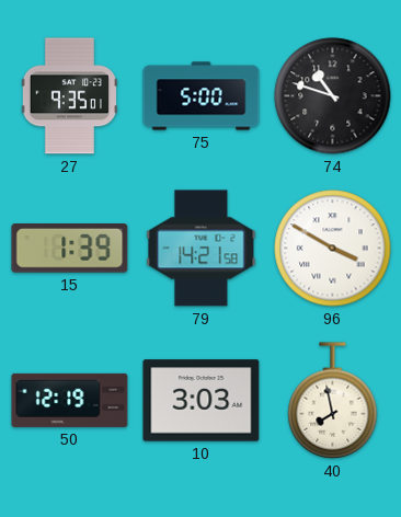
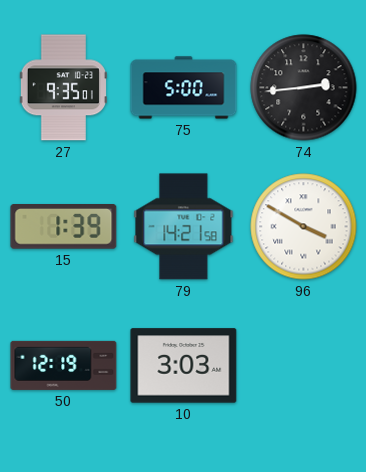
74: 10:48 -> 2:44
40: 7:58 -> none
